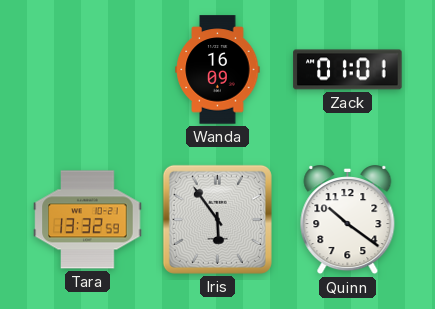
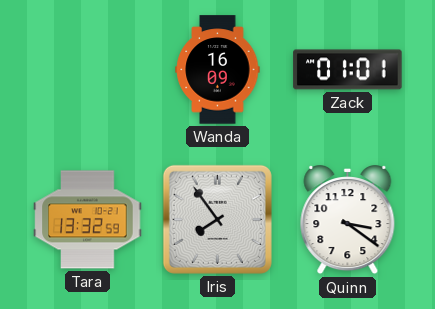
Iris: 5:54 -> 7:54
Quinn: 10:21 -> 3:21
